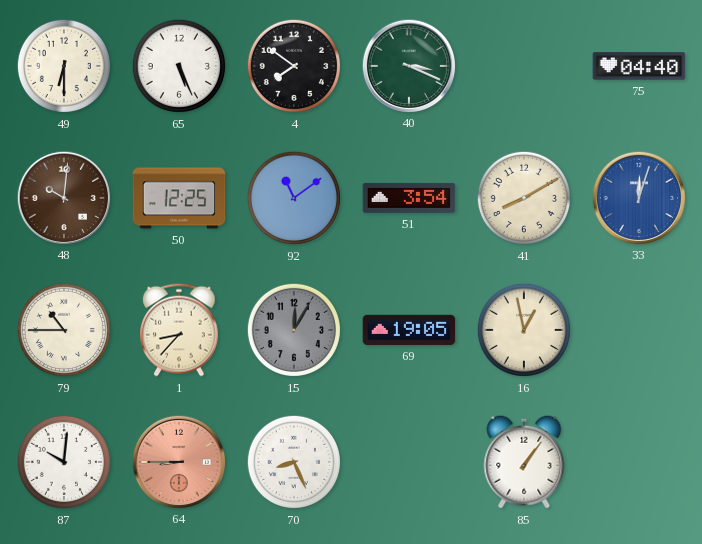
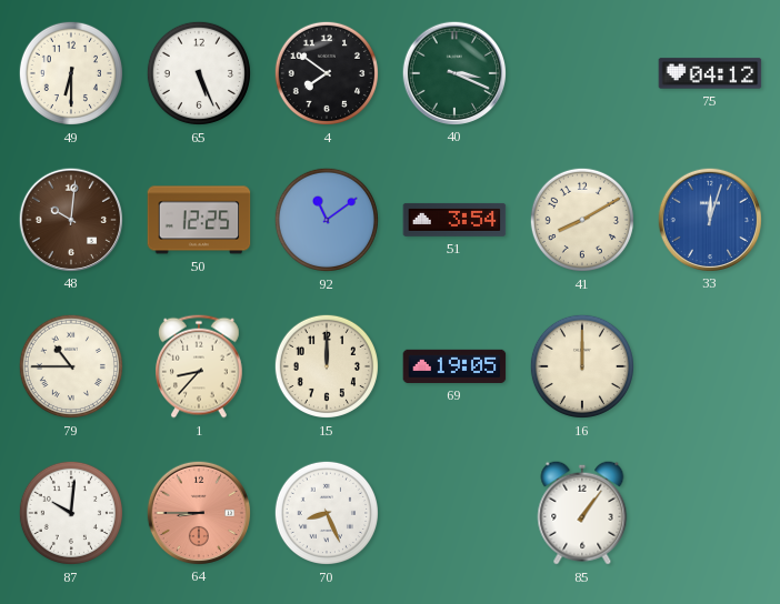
75: 04:40 -> 04:12
15: 12:05 -> 12:00
15 dial: grey -> cream
16: 12:58 -> 12:00
